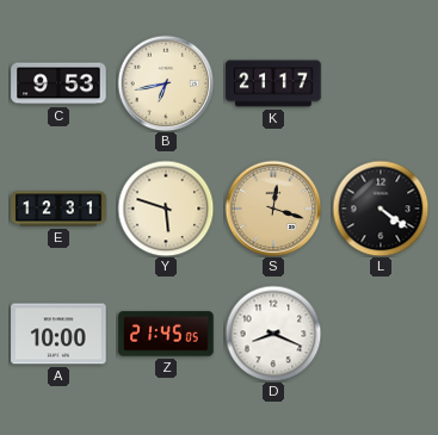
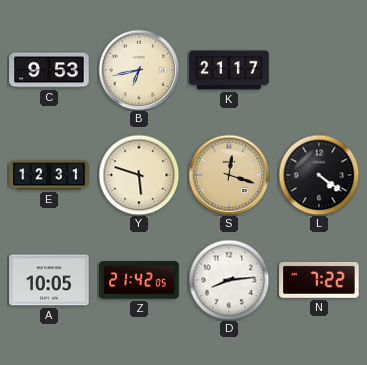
A: 10:00 -> 10:05
Z: 21:45 -> 21:42
D: 8:19 -> 8:14
N: none -> 7:22
